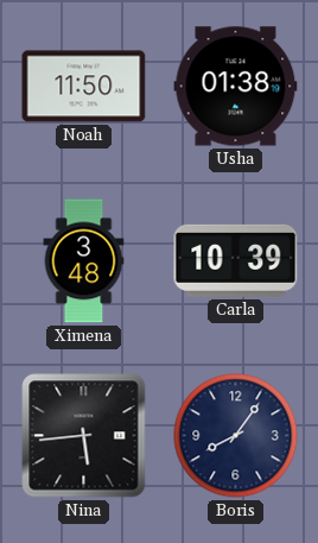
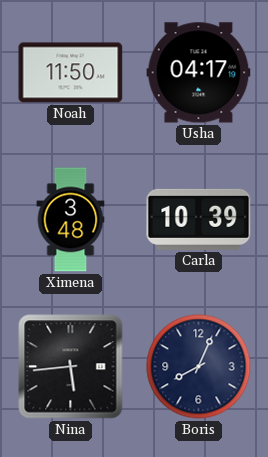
Usha: 01:38 -> 04:17
Boris: 8:06 -> 8:04
